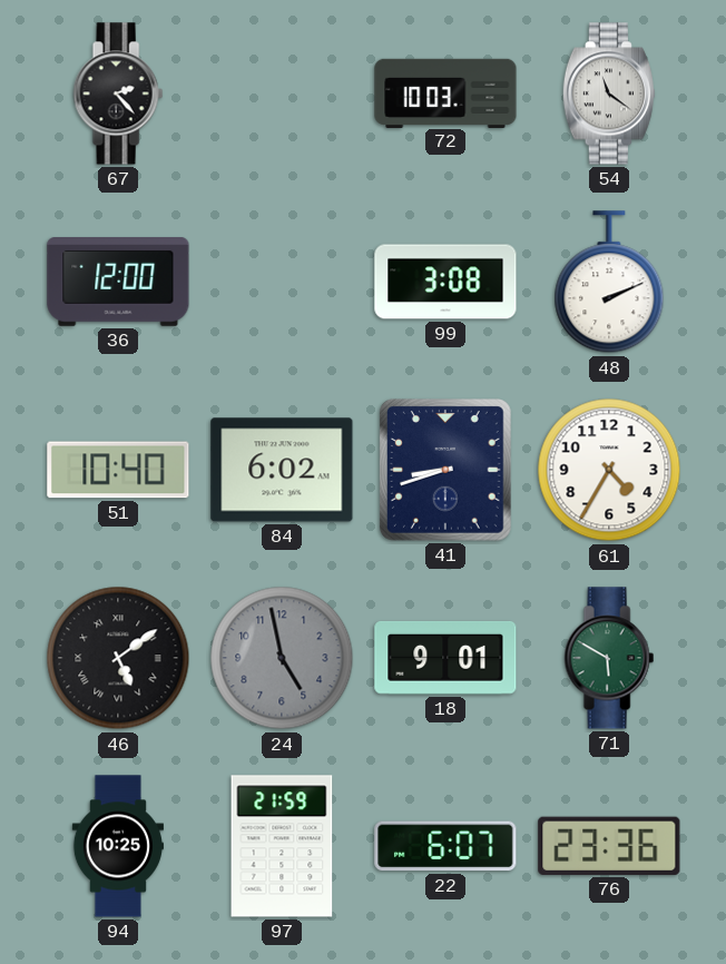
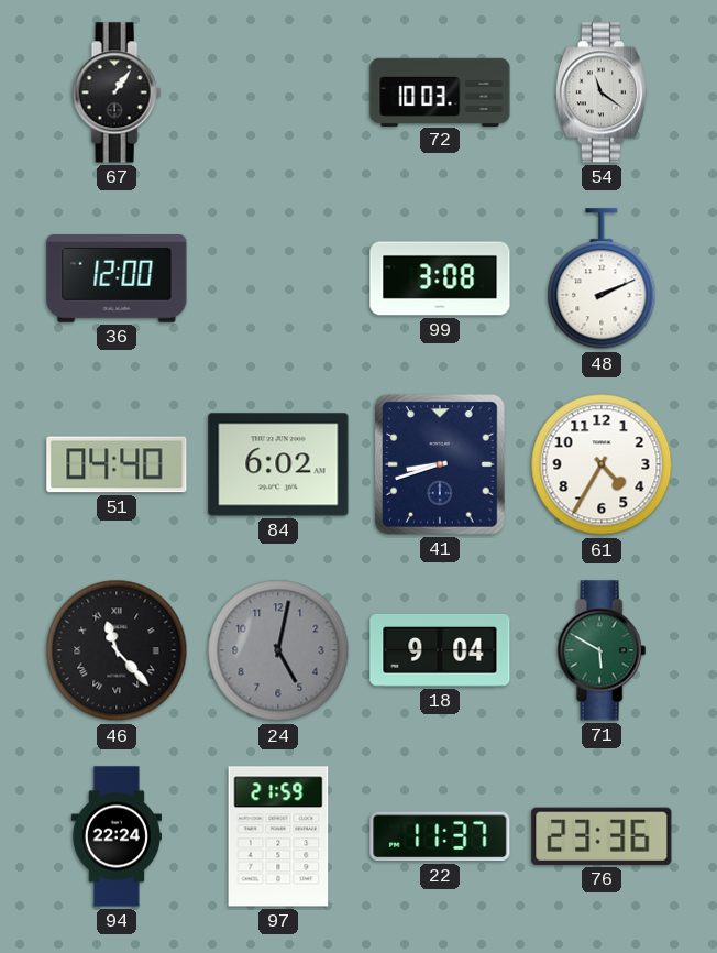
67: 2:23 -> 1:06
51: 10:40 -> 04:40
46: 5:09 -> 11:23
24: 4:58 -> 5:02
18: 9:01 -> 9:04
94: 10:25 -> 22:24
22: 6:07 -> 11:37
